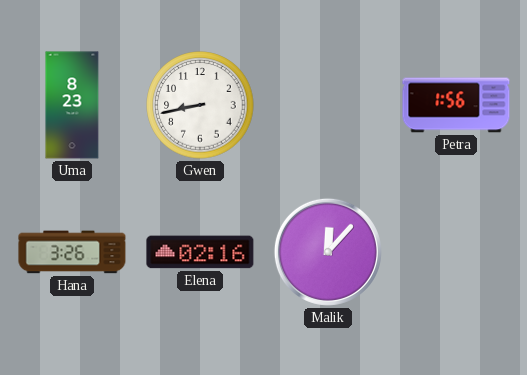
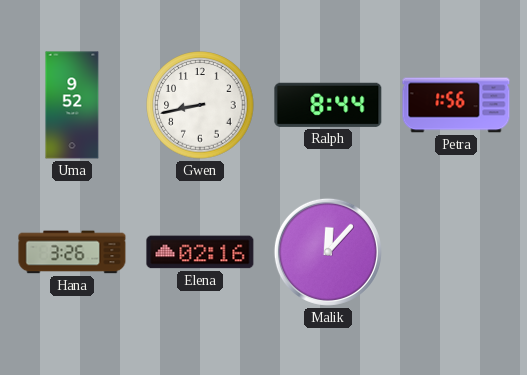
Uma: 8:23 -> 9:52
Ralph: none -> 8:44
